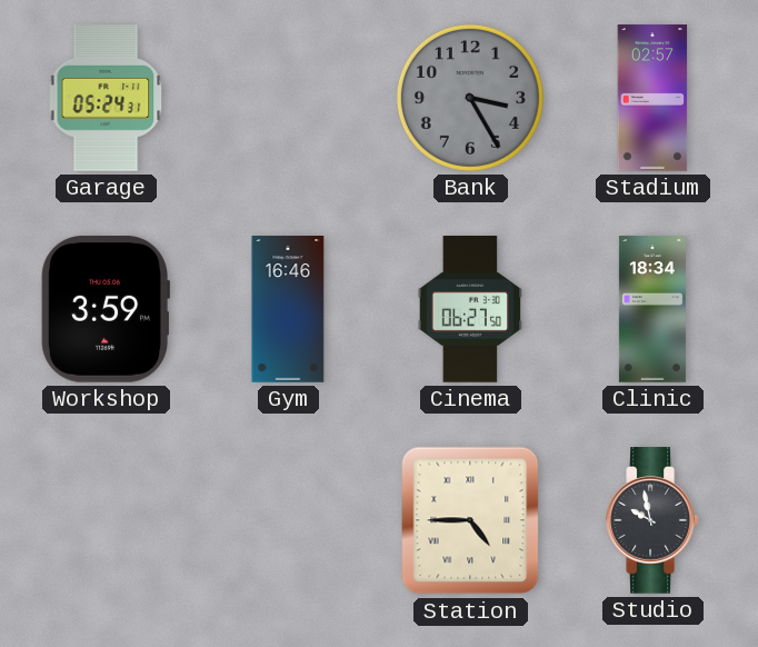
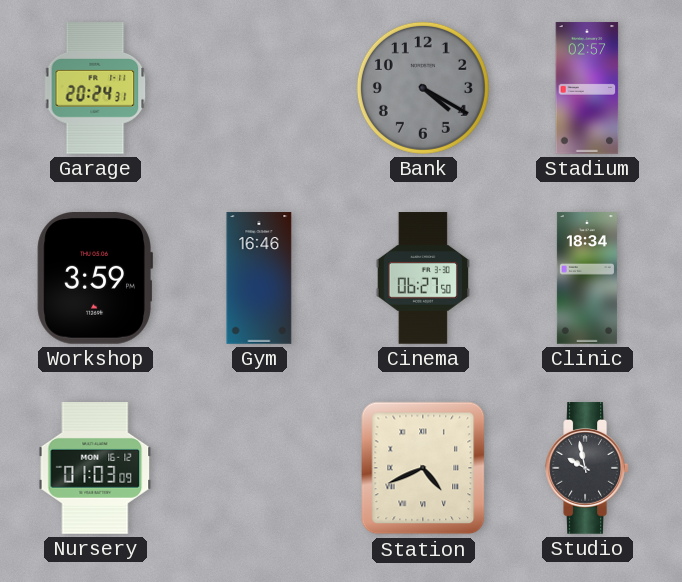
Garage: 05:24 -> 20:24
Bank: 3:25 -> 4:20
Nursery: none -> 01:03
Station: 4:45 -> 4:41
